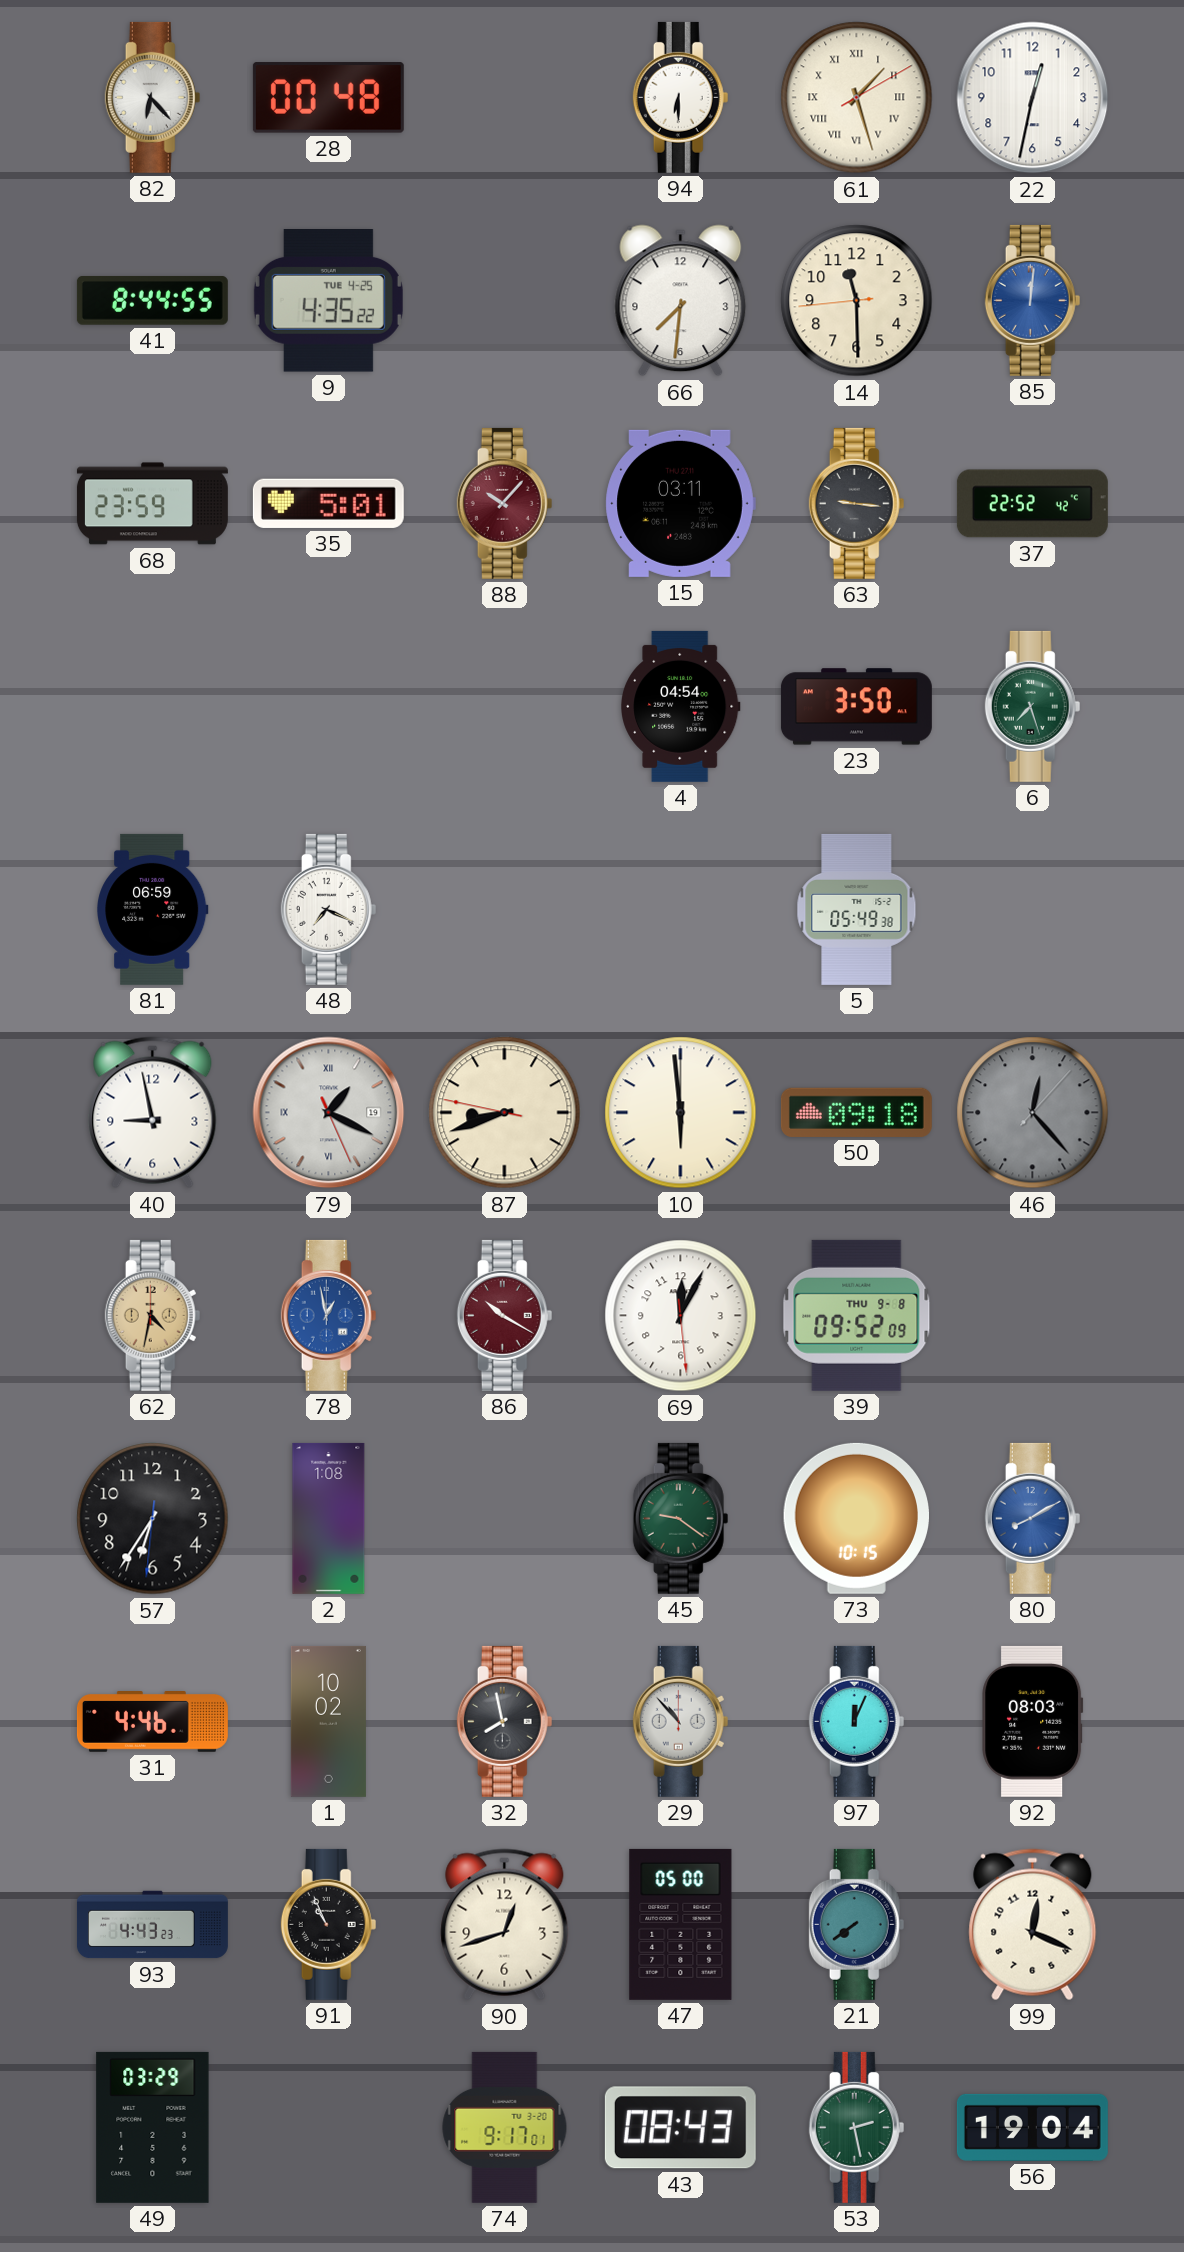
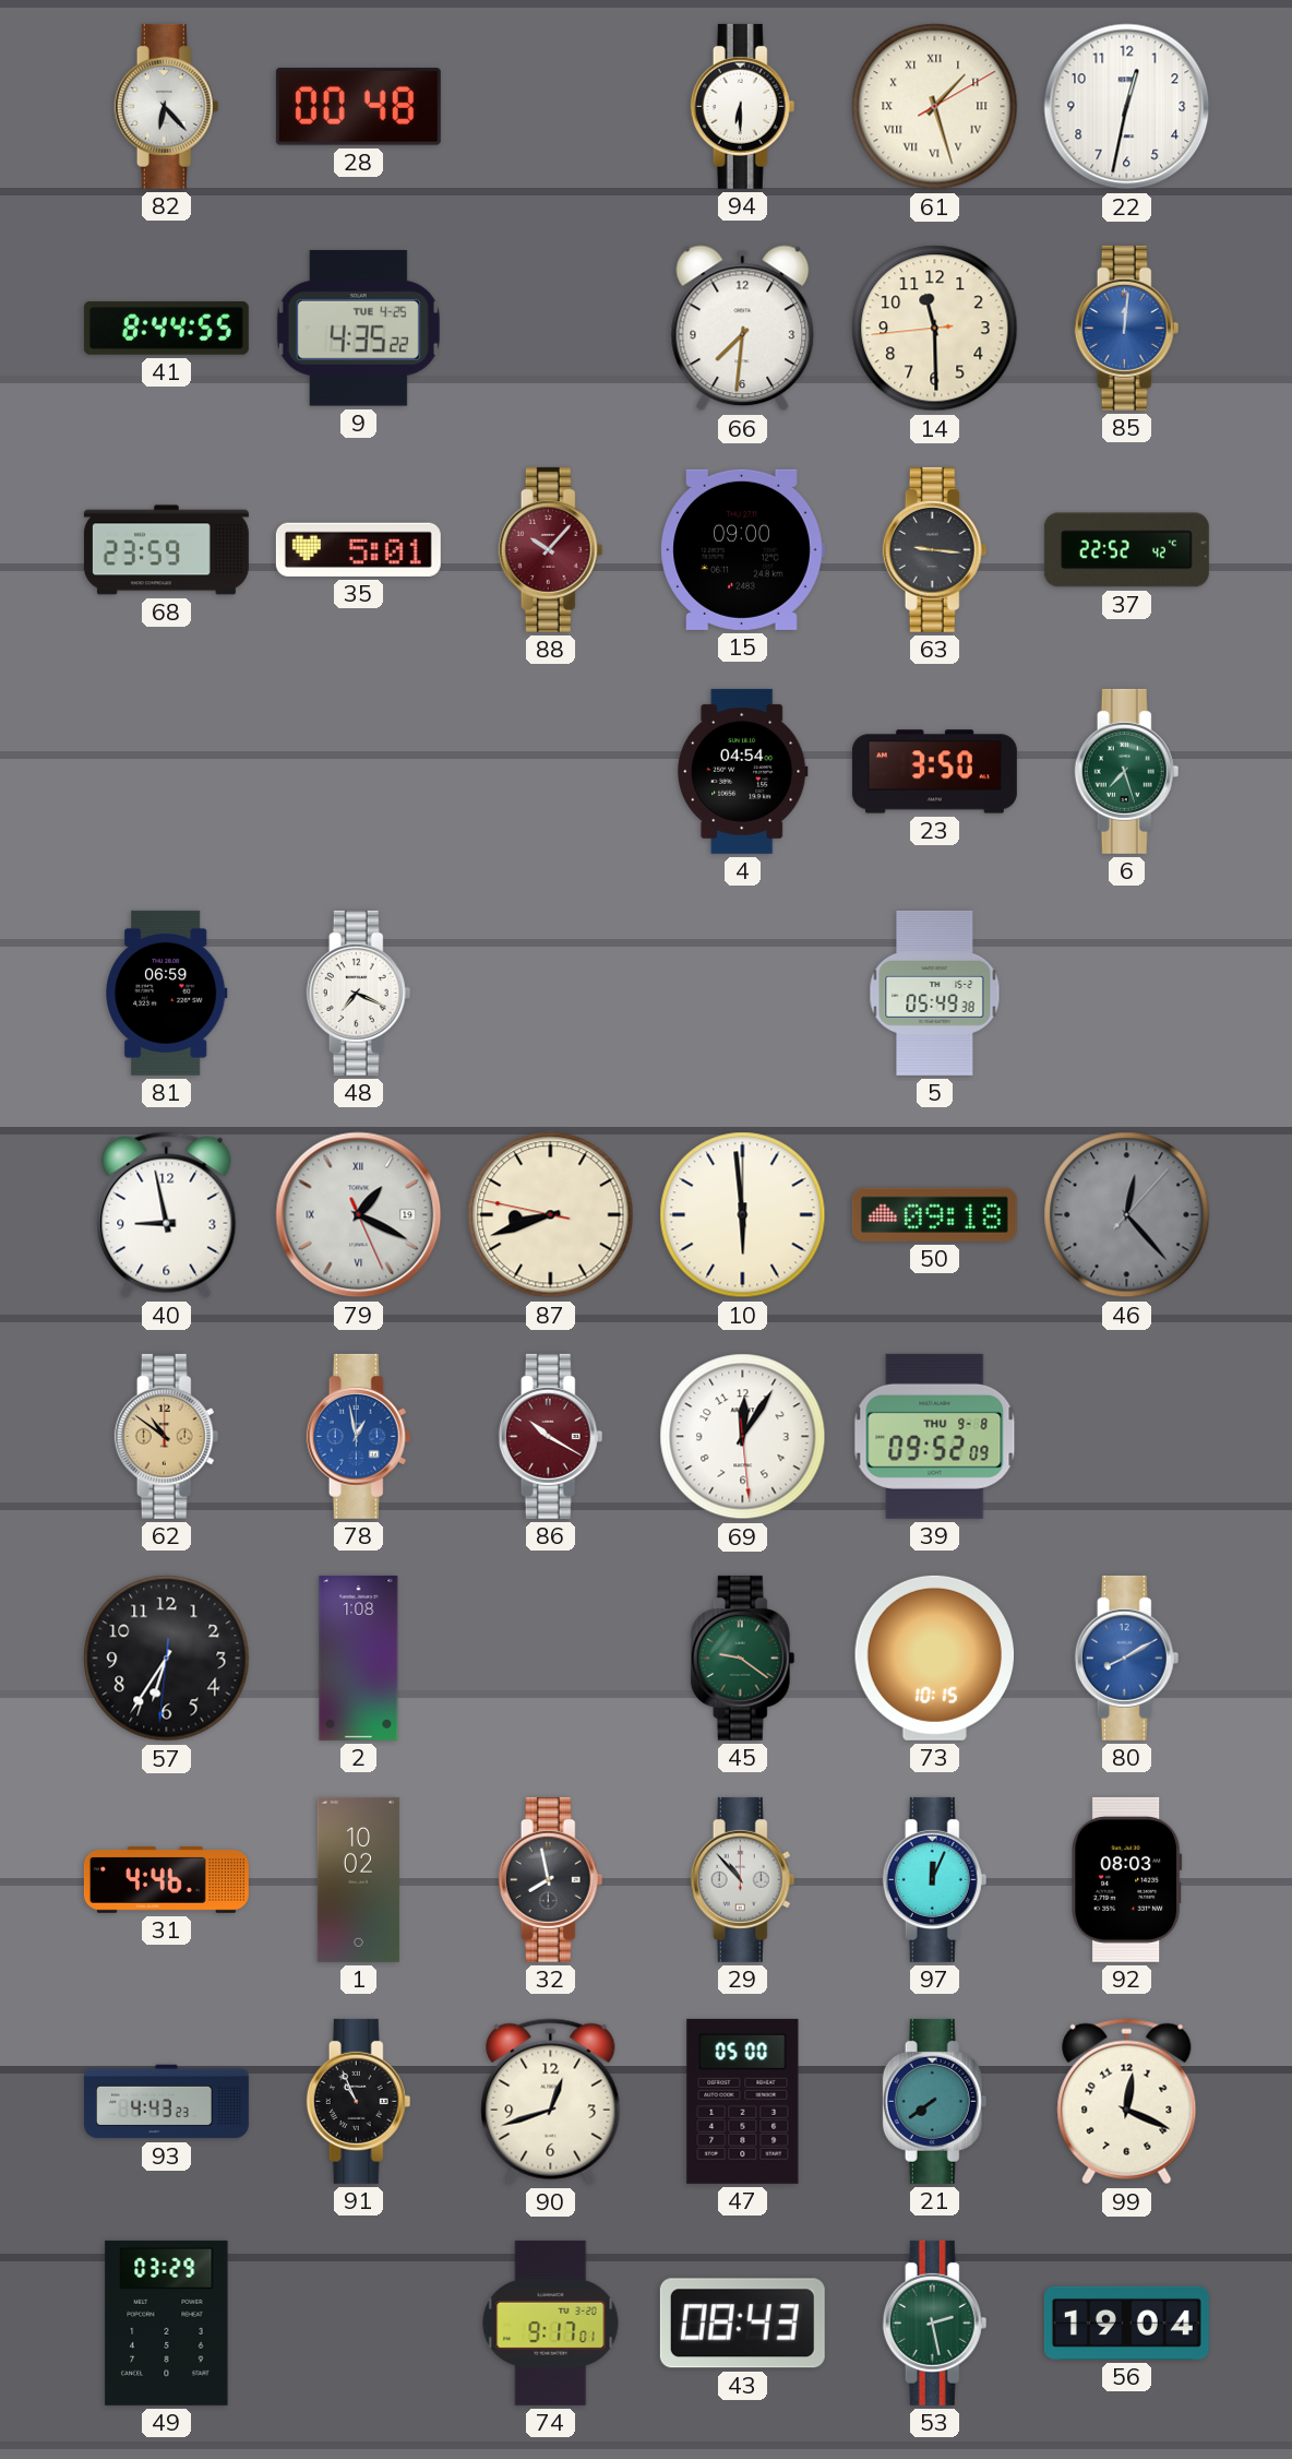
15: 03:11 -> 09:00
62: 4:32 -> 10:51
69: 12:04 -> 12:05
